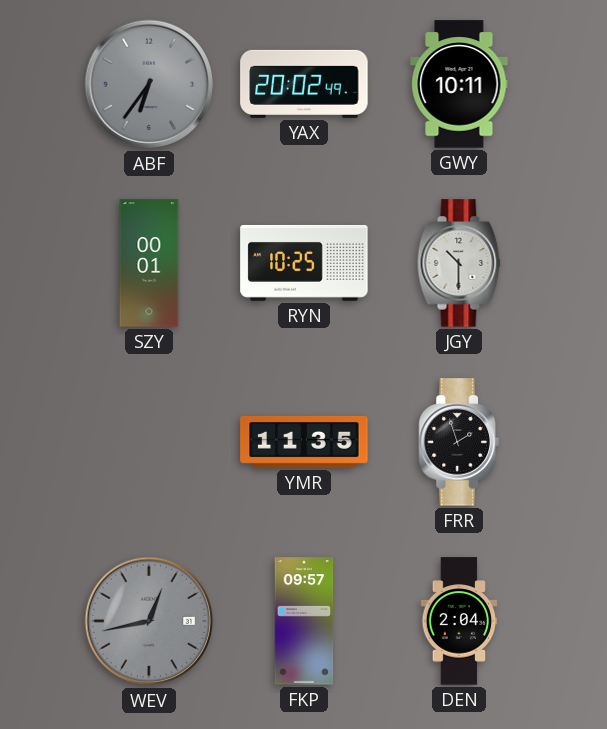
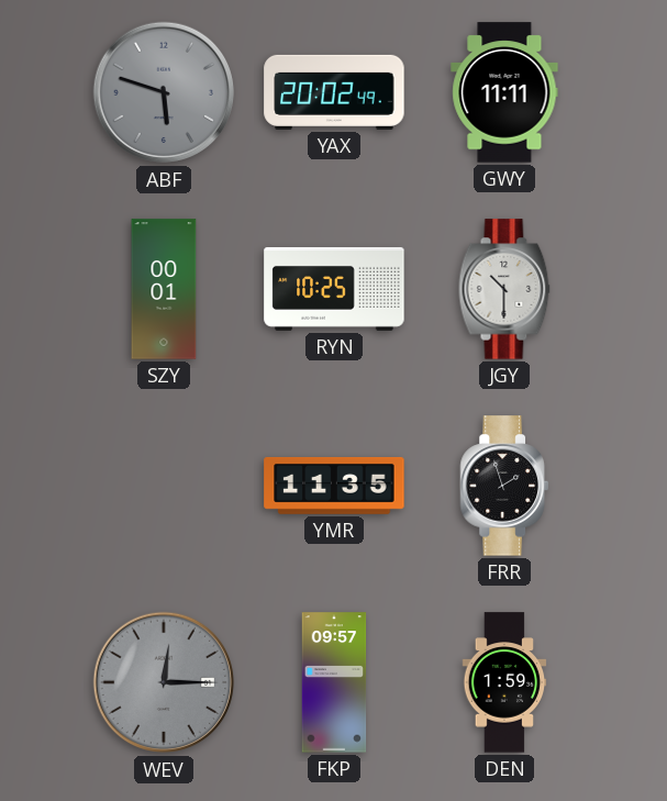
ABF: 6:36 -> 5:48
GWY: 10:11 -> 11:11
WEV: 12:43 -> 12:15
DEN: 2:04 -> 1:59
